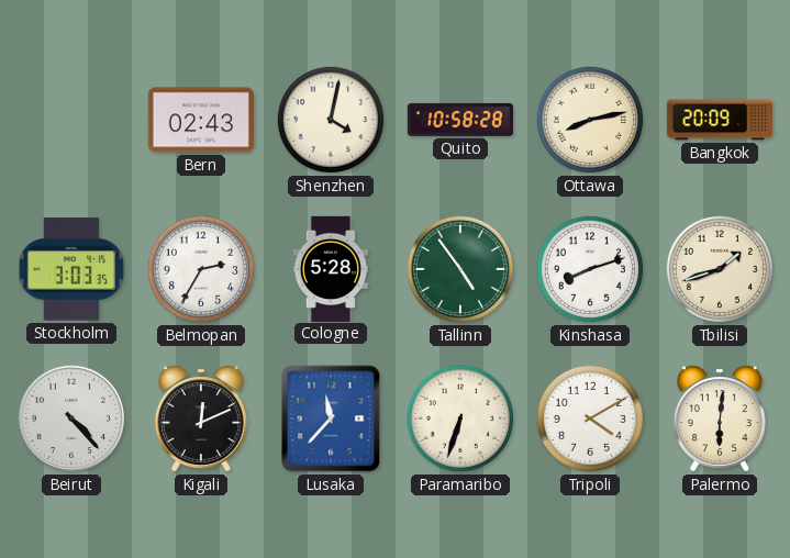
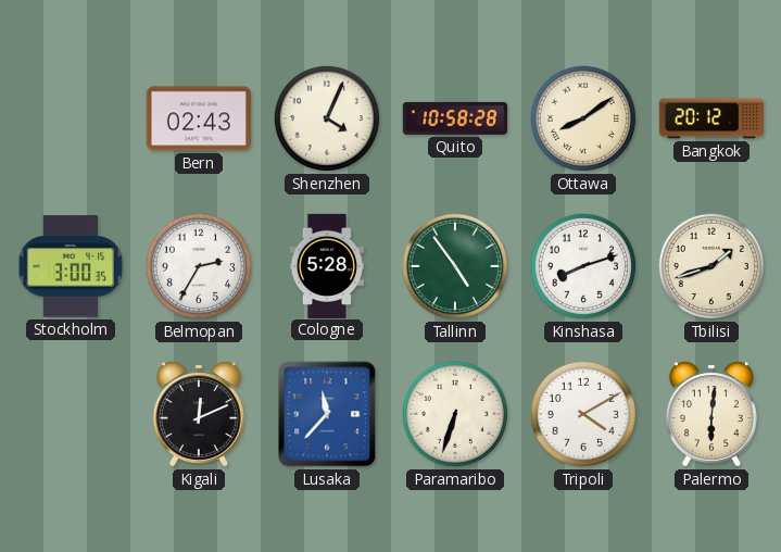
Shenzhen: 4:02 -> 4:04
Ottawa: 8:13 -> 8:09
Bangkok: 20:09 -> 20:12
Stockholm: 3:03 -> 3:00
Beirut: 4:23 -> none
